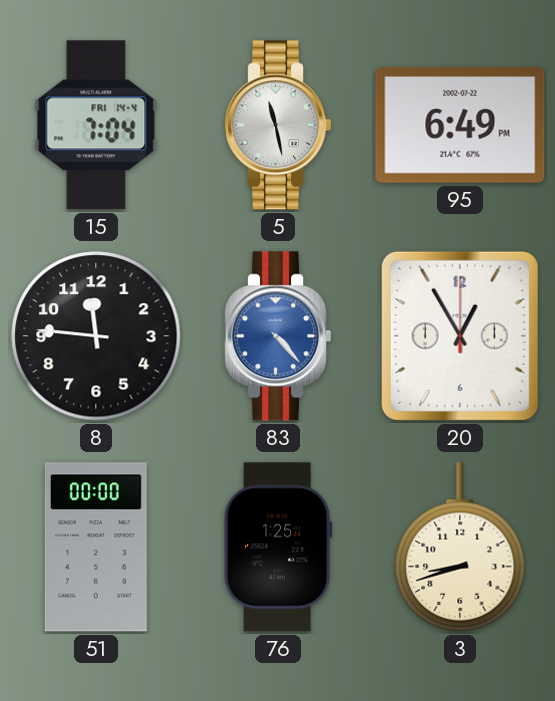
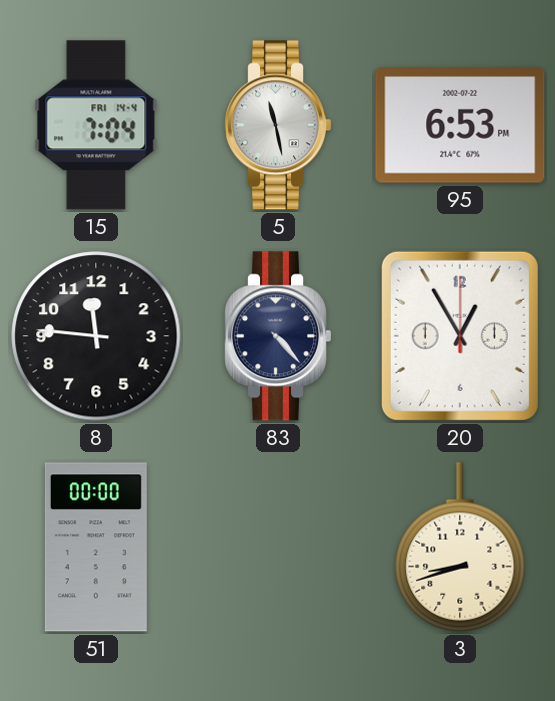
95: 6:49 -> 6:53
83 dial: blue -> navy
76: 1:25 -> none
